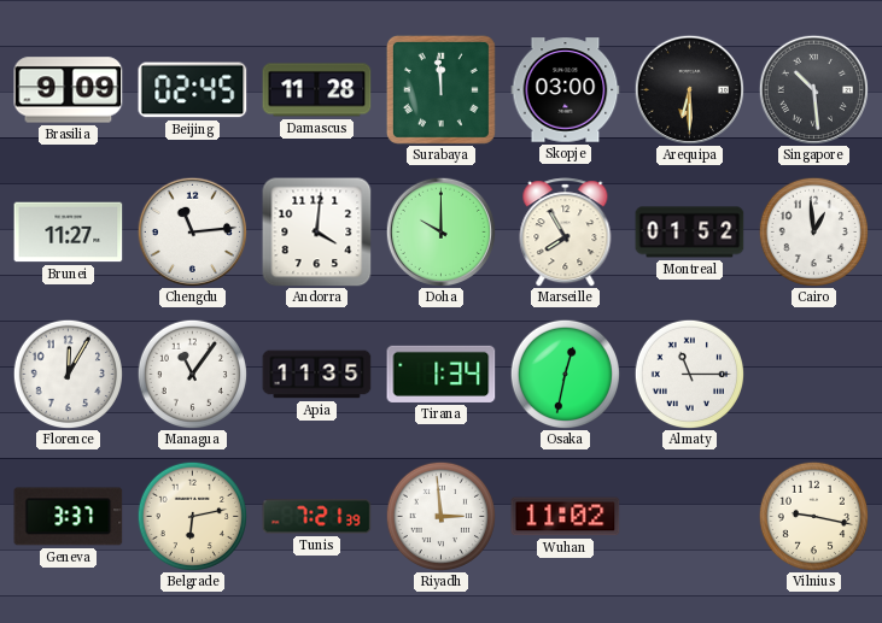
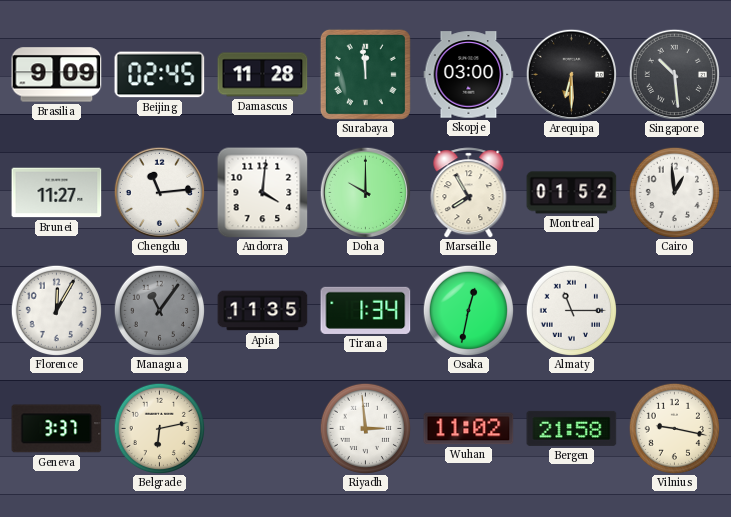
Managua dial: white -> grey
Tunis: 7:21 -> none
Bergen: none -> 21:58
